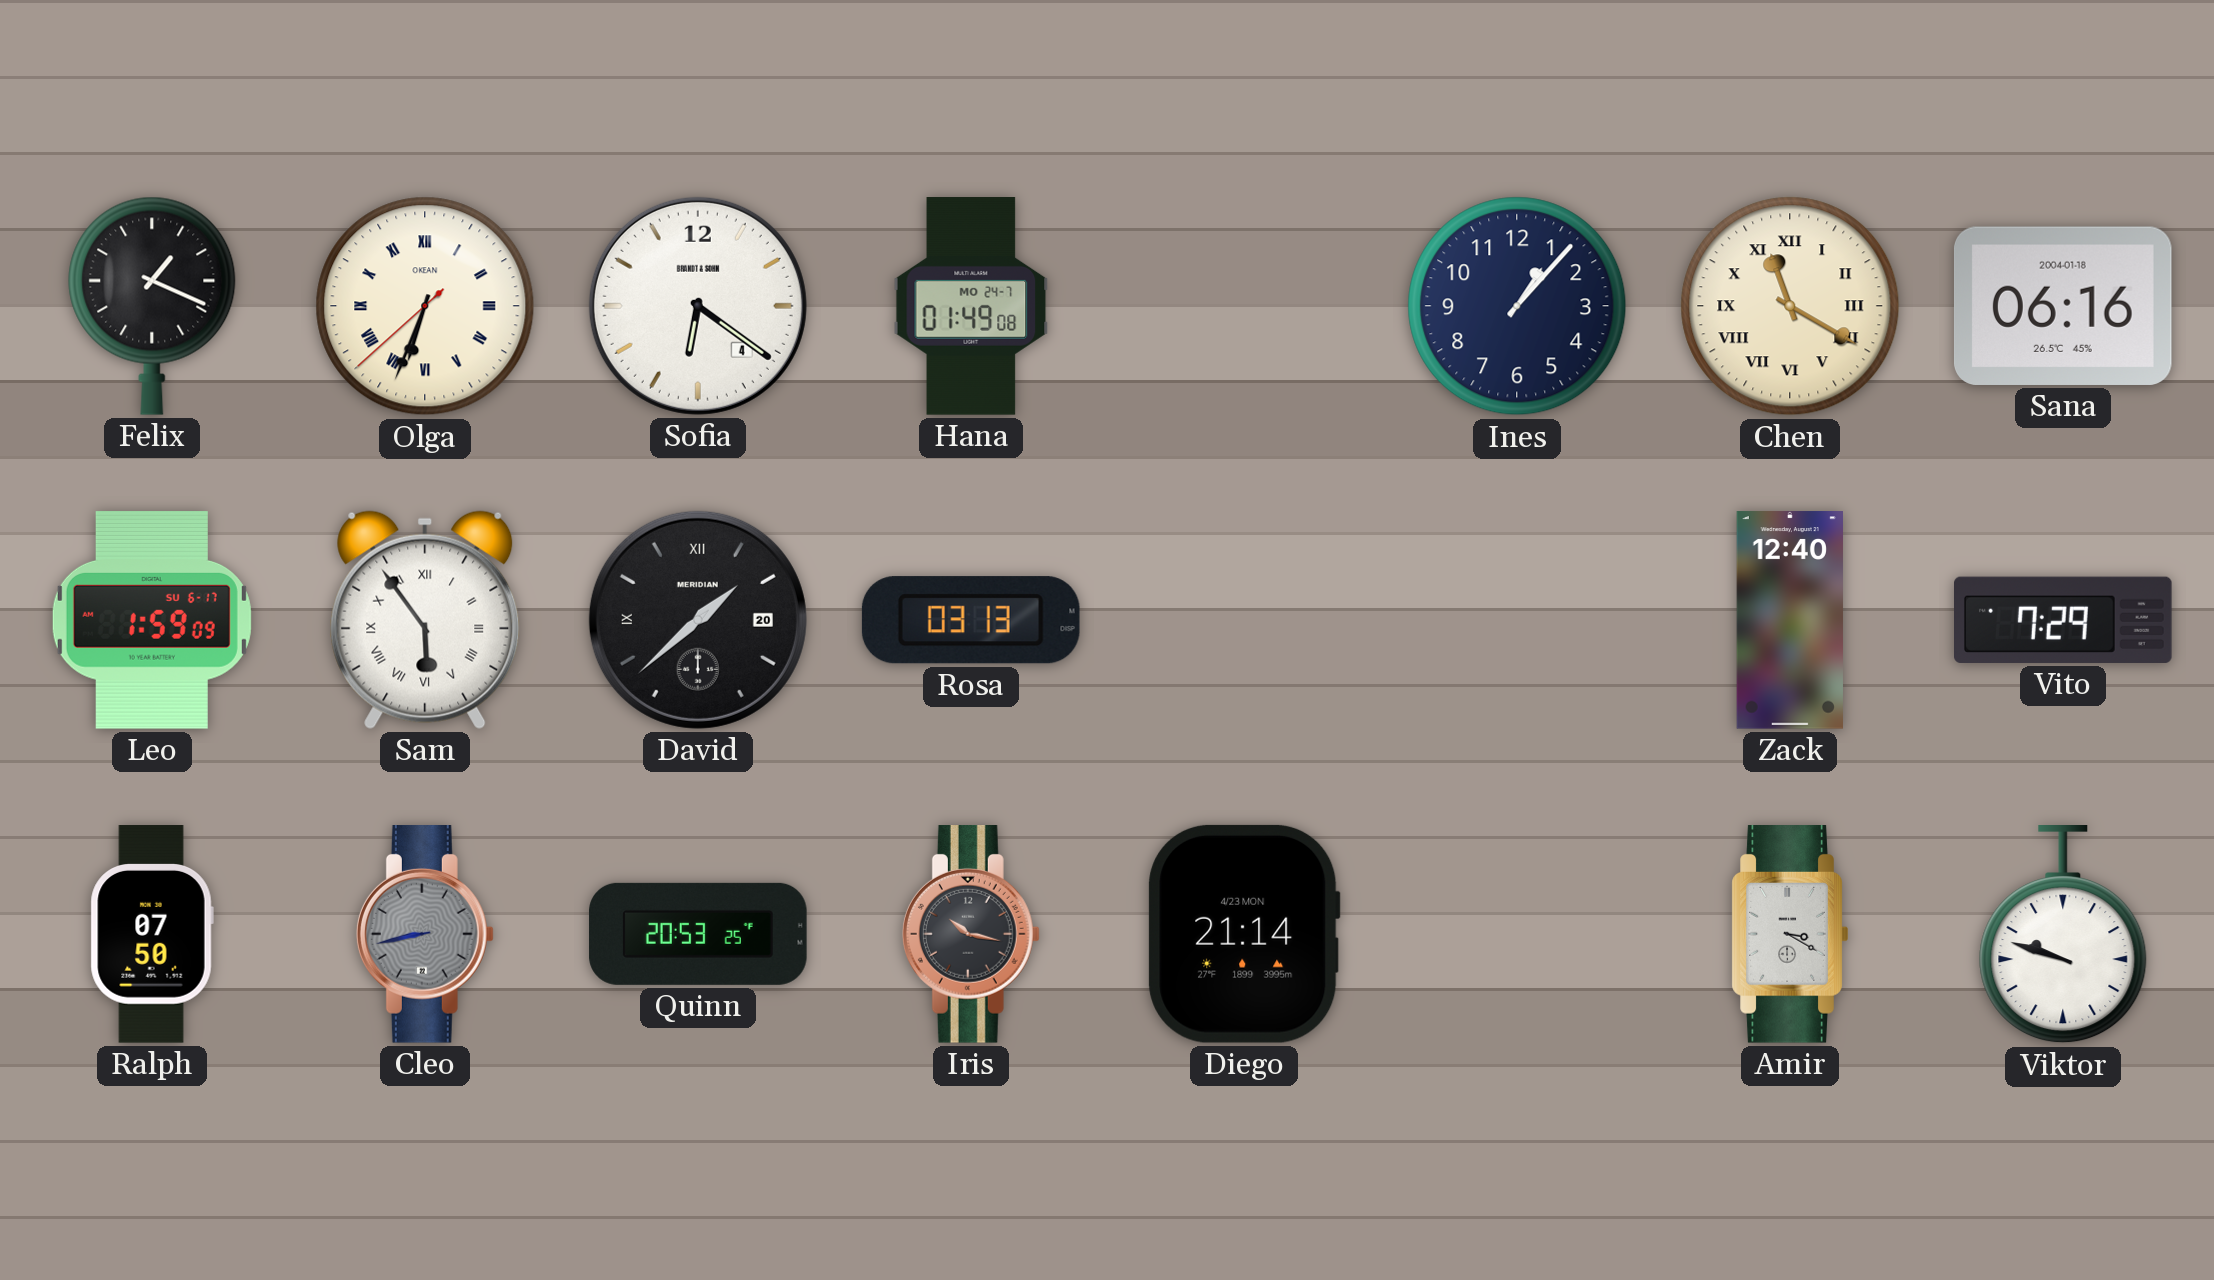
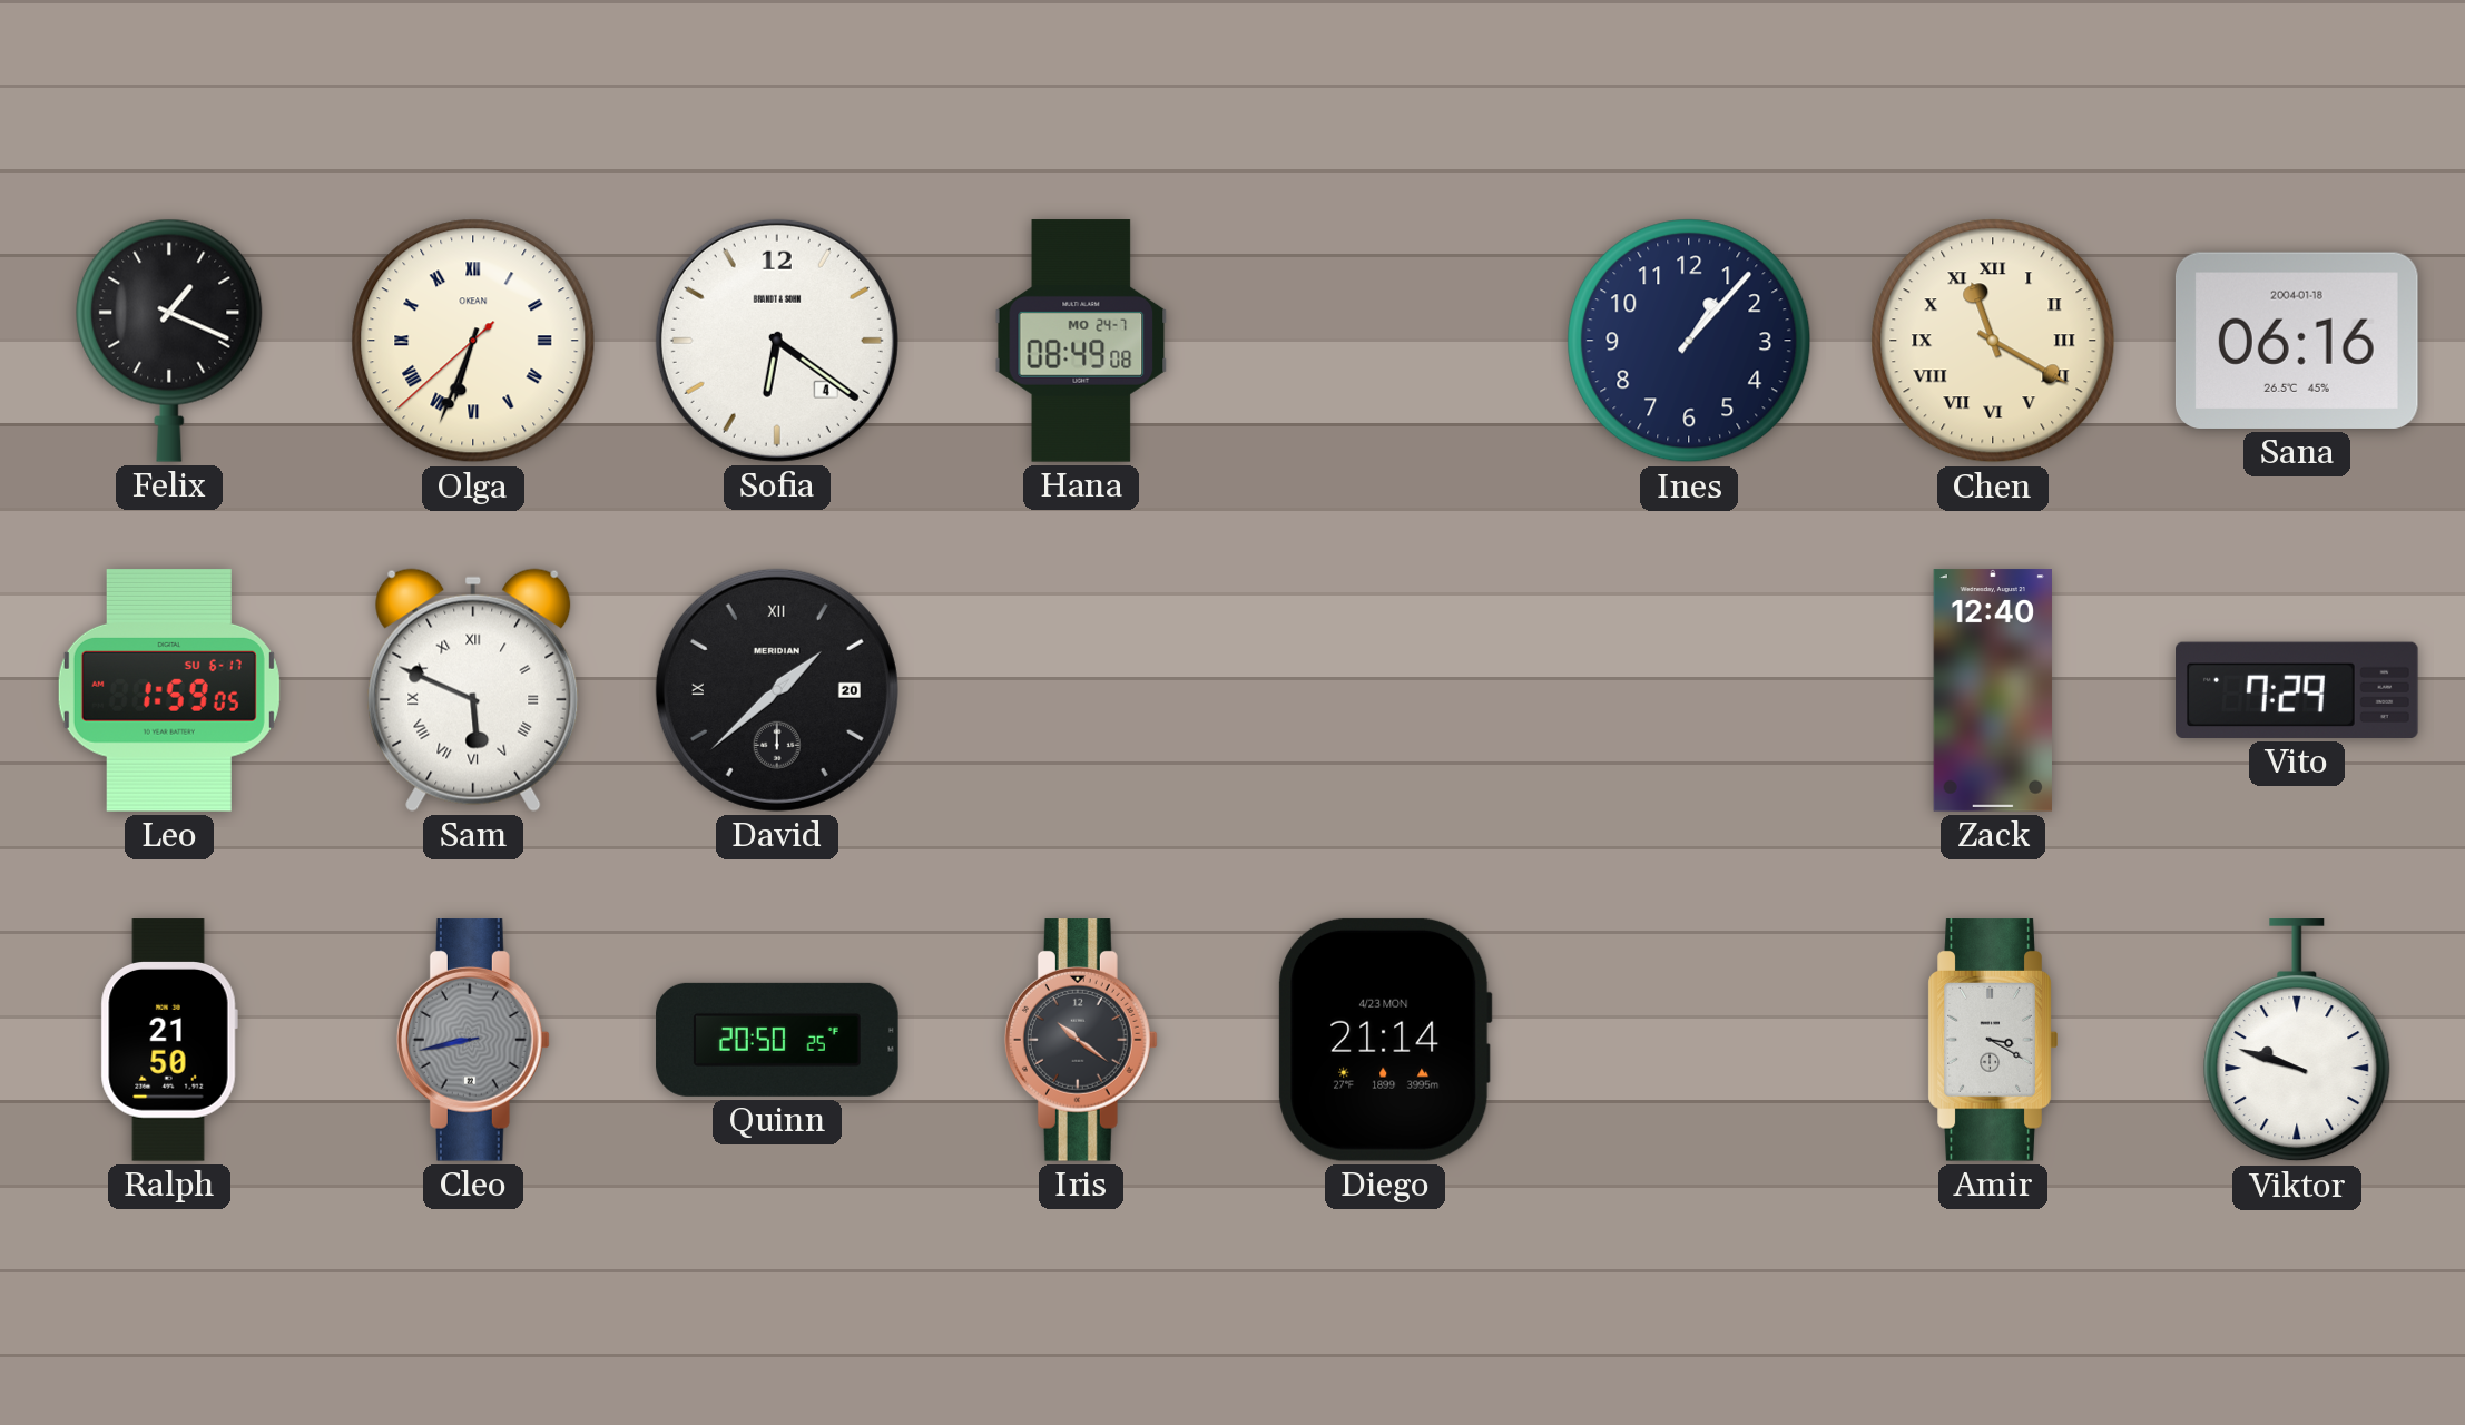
Hana: 01:49 -> 08:49
Leo: 1:59:09 -> 1:59:05
Sam: 5:54 -> 5:49
Rosa: 03:13 -> none
Ralph: 07:50 -> 21:50
Quinn: 20:53 -> 20:50
Iris: 10:17 -> 10:21
